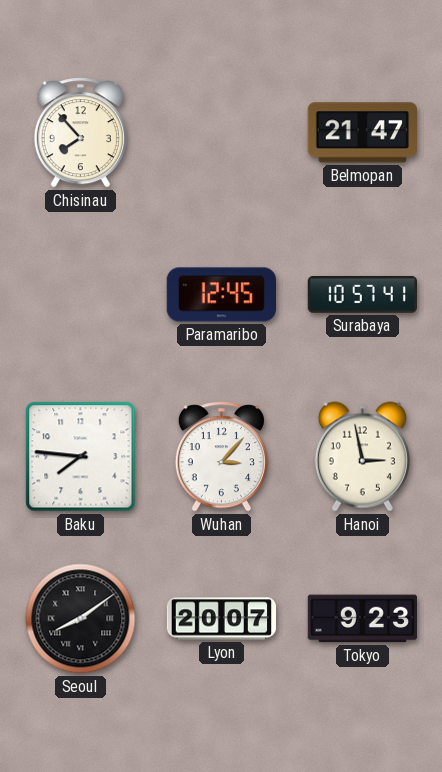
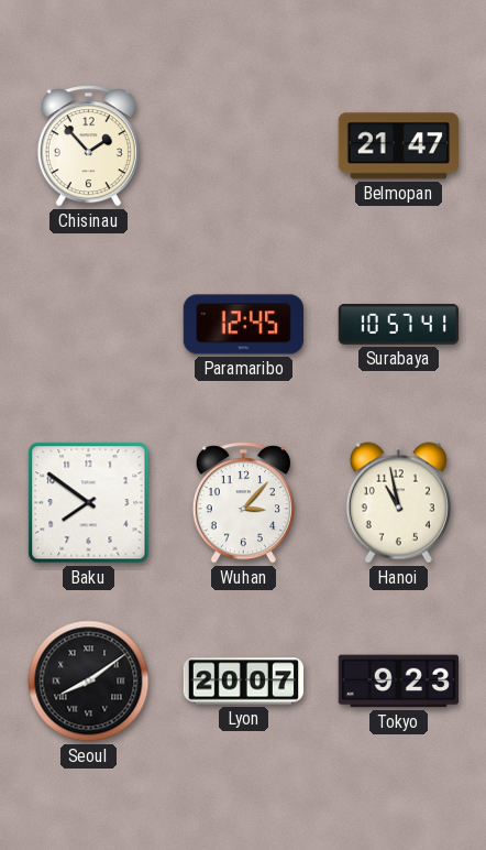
Chisinau: 7:53 -> 1:53
Baku: 7:46 -> 7:51
Hanoi: 2:58 -> 10:58
